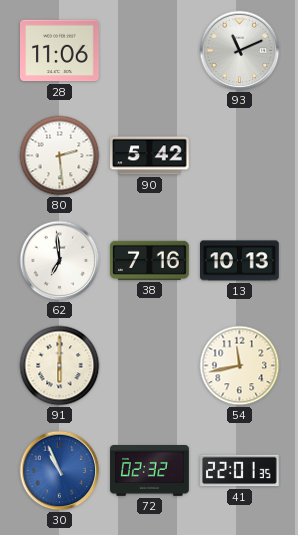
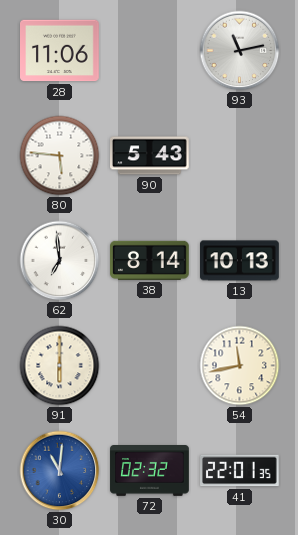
93: 11:11 -> 11:13
80: 2:29 -> 5:46
90: 5:42 -> 5:43
38: 7:16 -> 8:14
30: 10:56 -> 11:01
